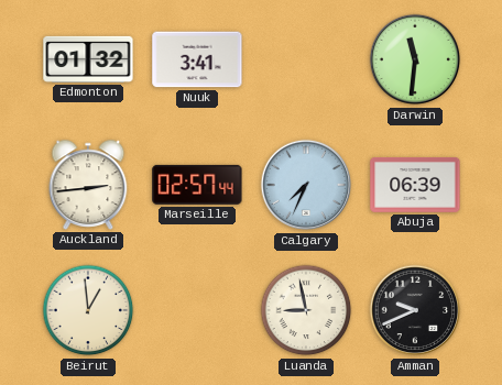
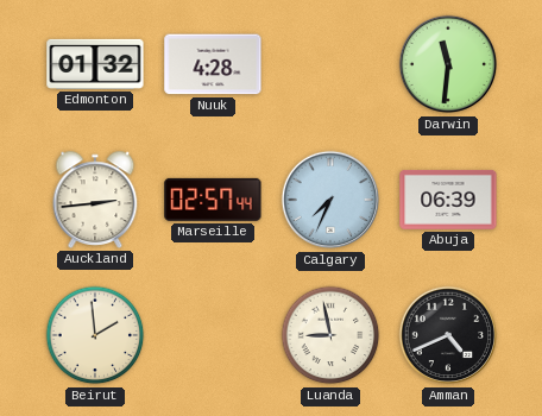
Nuuk: 3:41 -> 4:28
Beirut: 12:59 -> 1:59
Amman: 9:41 -> 4:41
